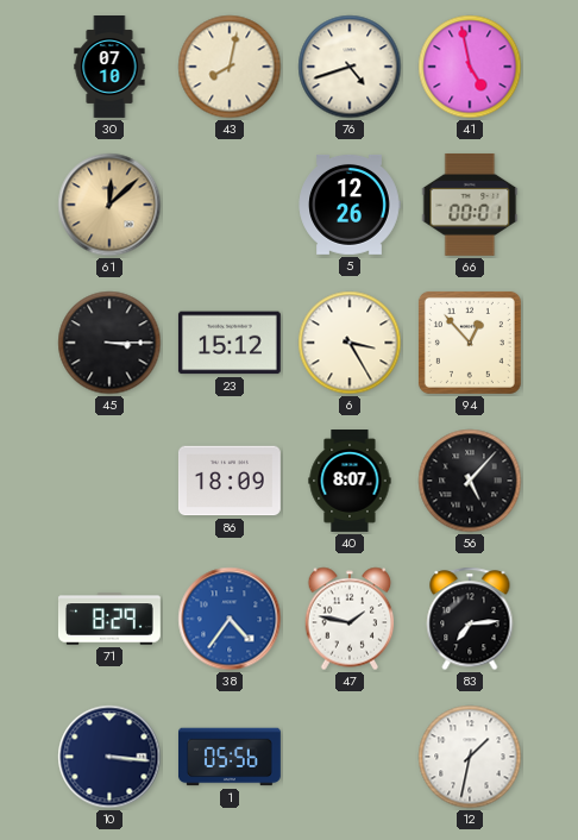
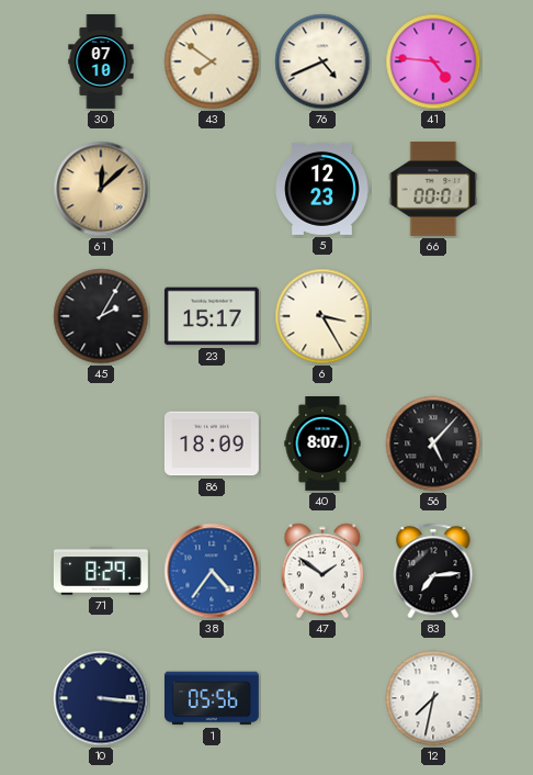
43: 8:02 -> 7:51
76: 4:42 -> 4:41
41: 4:58 -> 4:46
5: 12:26 -> 12:23
45: 3:15 -> 2:05
23: 15:12 -> 15:17
94: 12:53 -> none
47: 1:47 -> 1:51
12: 1:32 -> 7:32
